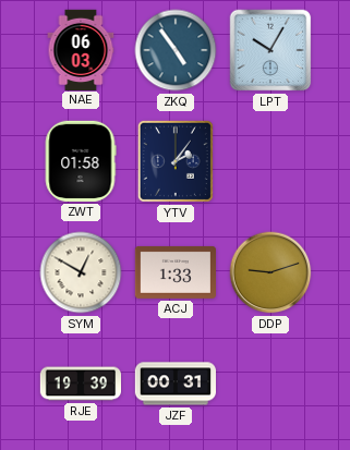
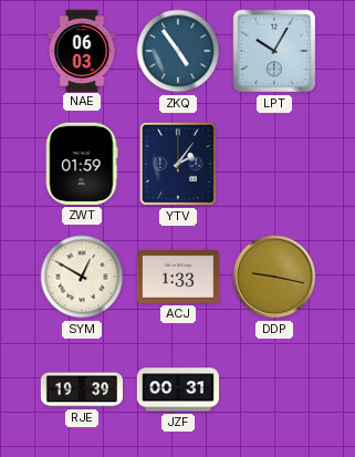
ZWT: 01:58 -> 01:59
DDP: 9:12 -> 9:17
